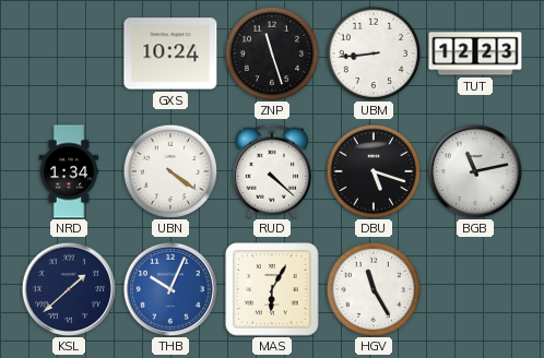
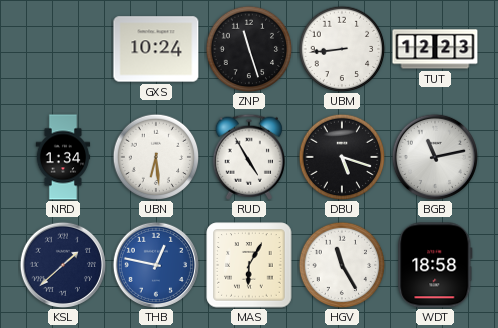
UBN: 4:21 -> 6:29
RUD: 4:22 -> 4:55
THB: 10:04 -> 12:47
WDT: none -> 18:58
